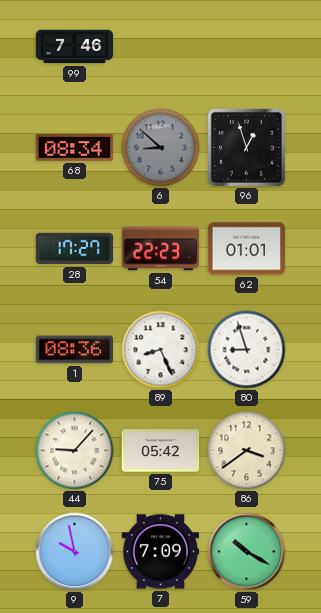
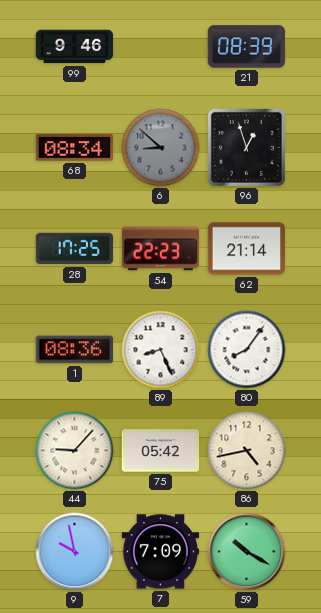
99: 7:46 -> 9:46
21: none -> 08:39
28: 17:27 -> 17:25
62: 01:01 -> 21:14
80: 8:57 -> 8:06
86: 3:39 -> 4:43
